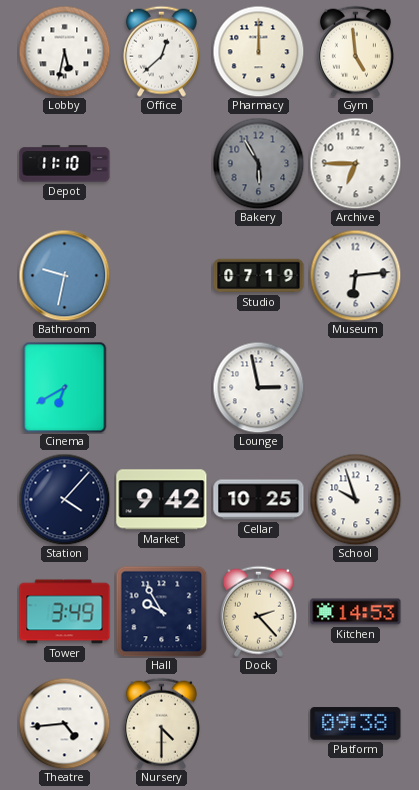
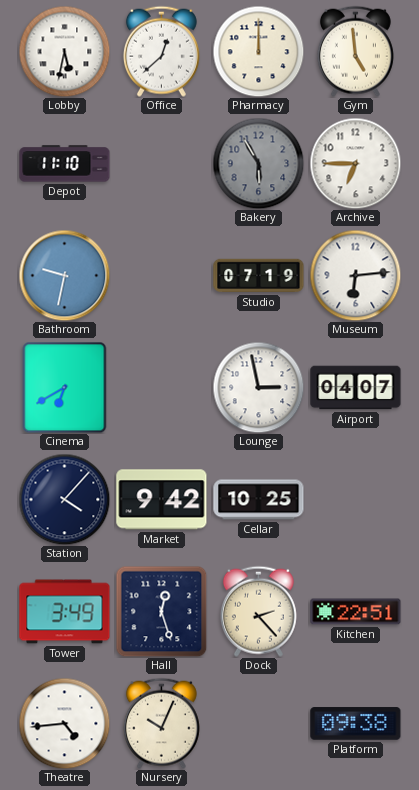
Airport: none -> 04:07
School: 9:57 -> none
Hall: 9:55 -> 12:27
Kitchen: 14:53 -> 22:51
Nursery: 4:30 -> 10:04
